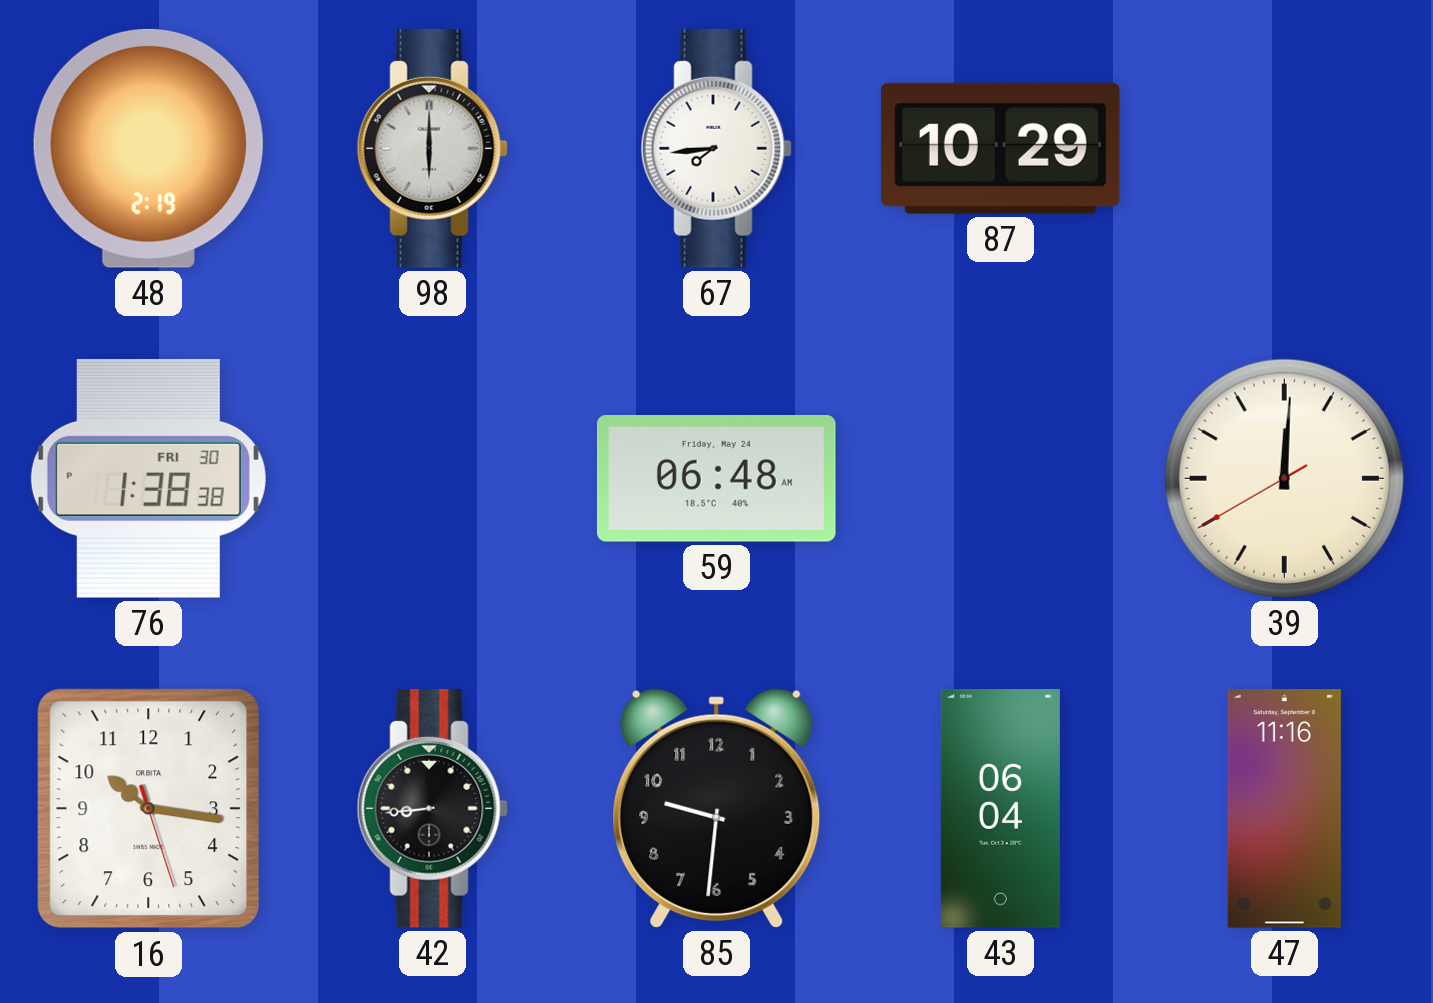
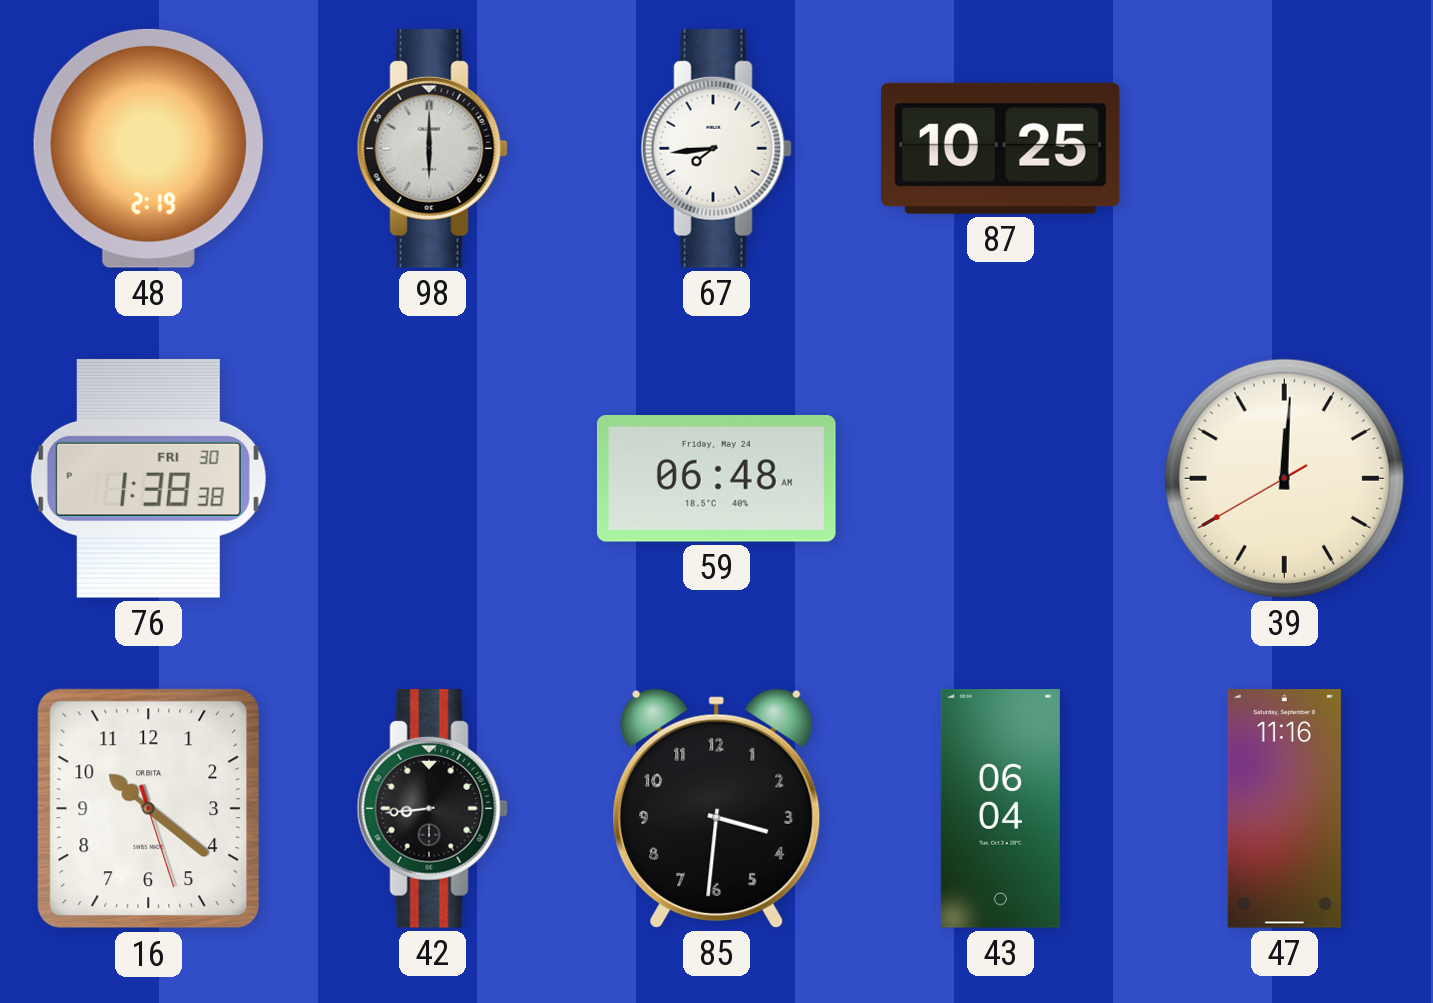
87: 10:29 -> 10:25
16: 10:16 -> 10:21
85: 9:31 -> 3:31
